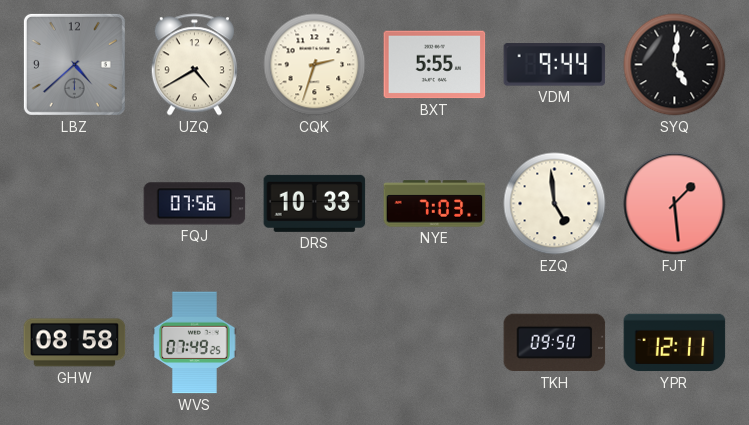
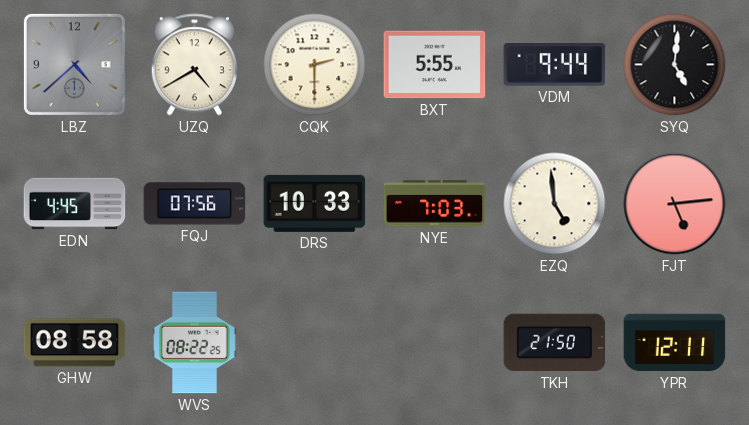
CQK: 2:33 -> 2:30
EDN: none -> 4:45
FJT: 1:29 -> 5:14
WVS: 07:49 -> 08:22
TKH: 09:50 -> 21:50
